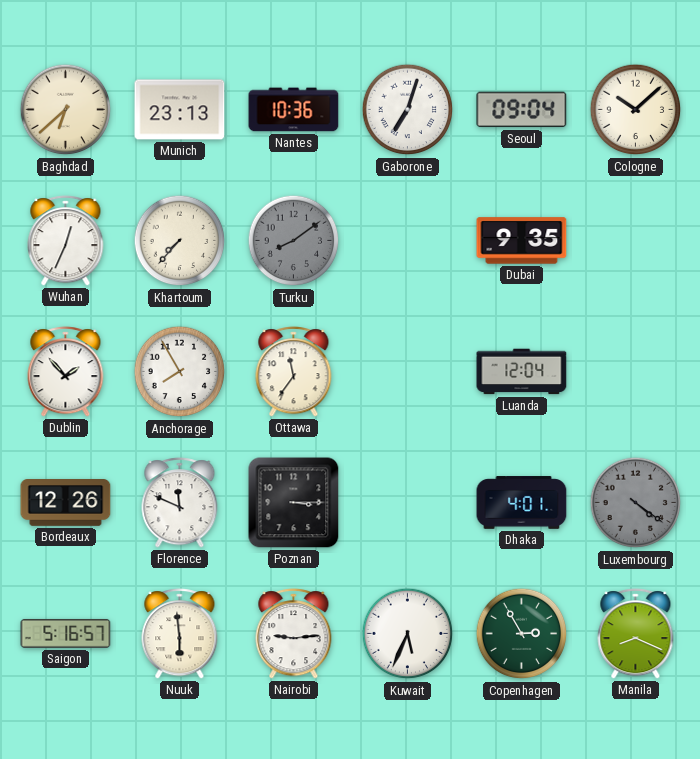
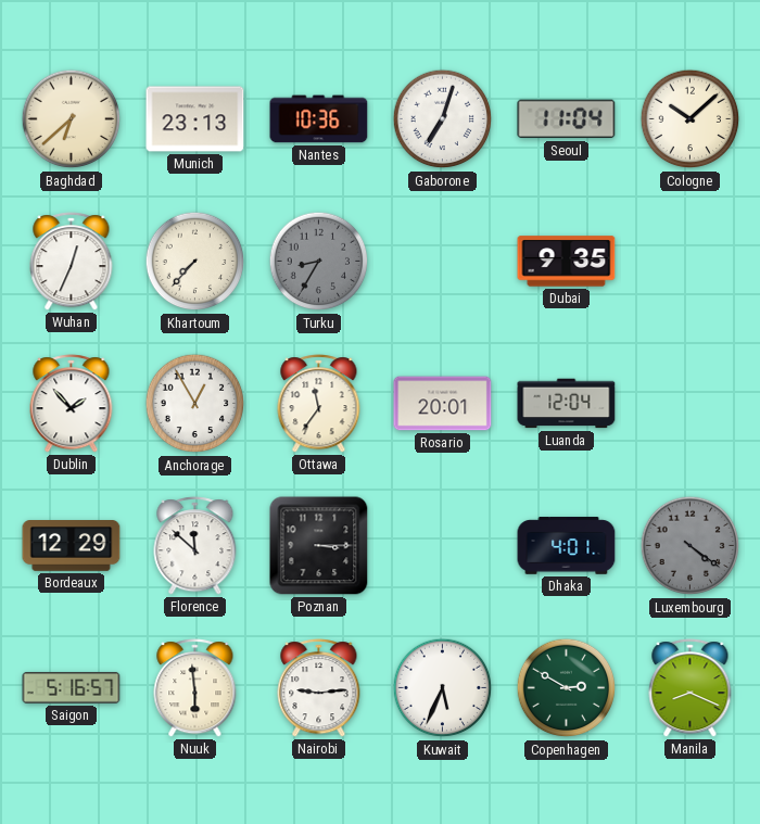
Seoul: 09:04 -> 11:04
Turku: 8:09 -> 8:35
Anchorage: 7:55 -> 12:55
Rosario: none -> 20:01
Bordeaux: 12:26 -> 12:29
Florence: 11:49 -> 11:52
Copenhagen: 2:55 -> 2:50
